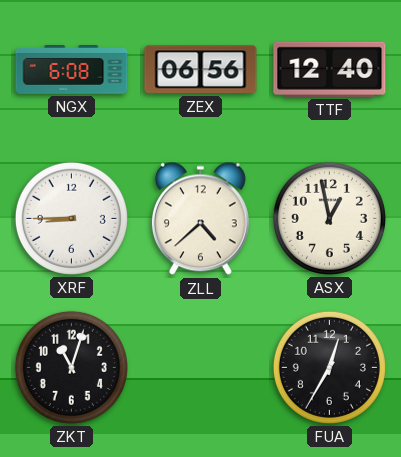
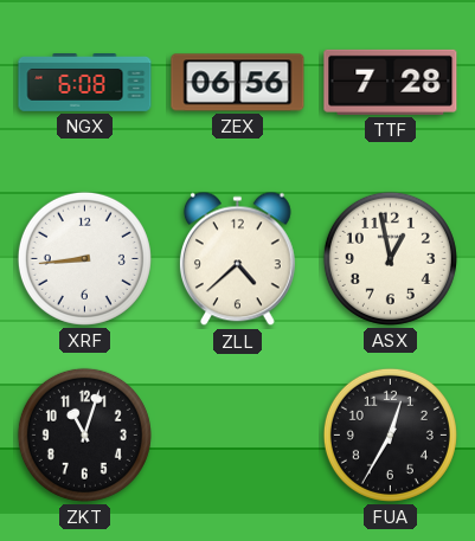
TTF: 12:40 -> 7:28
XRF: 8:45 -> 8:44
